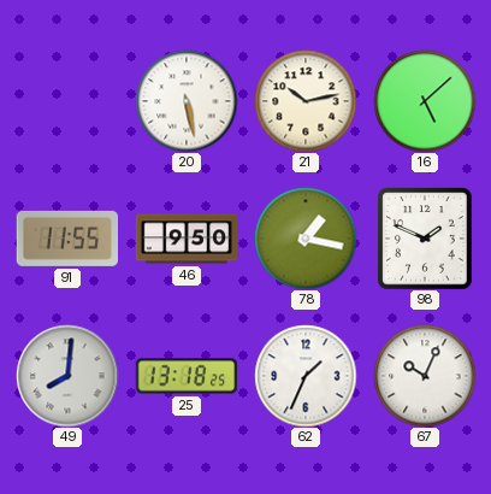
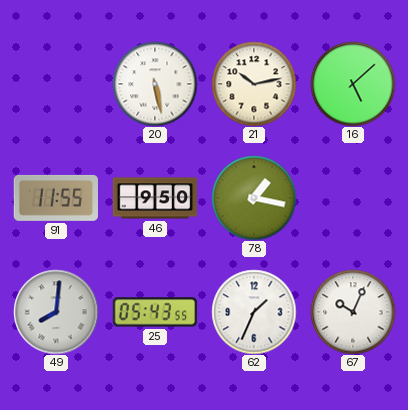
98: 1:49 -> none
25: 13:18 -> 05:43
